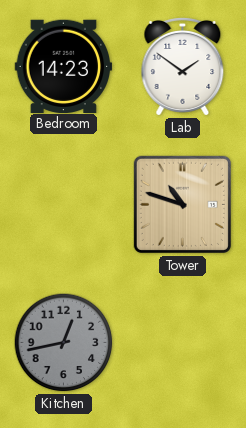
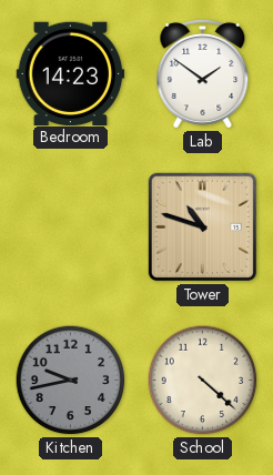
Kitchen: 12:43 -> 9:43
School: none -> 4:22
